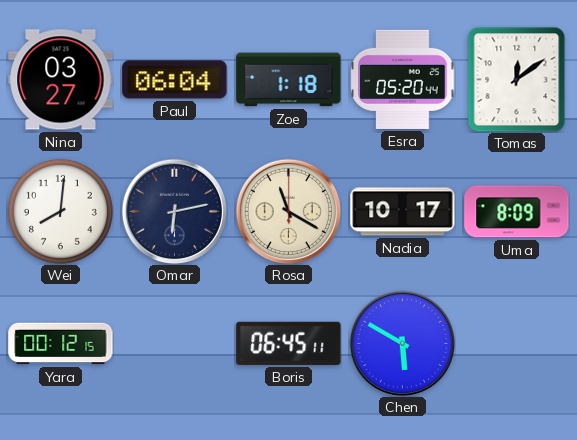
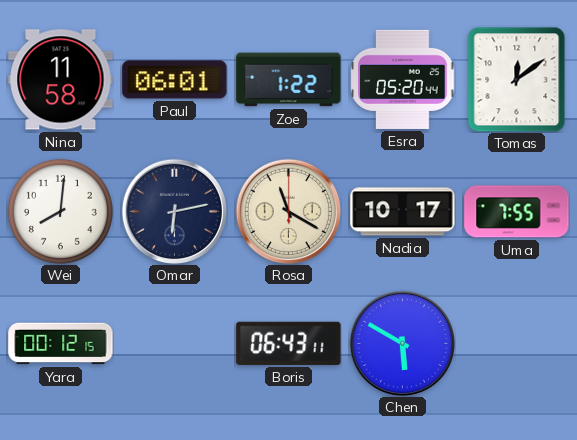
Nina: 03:27 -> 11:58
Paul: 06:04 -> 06:01
Zoe: 1:18 -> 1:22
Uma: 8:09 -> 7:55
Boris: 06:45 -> 06:43
